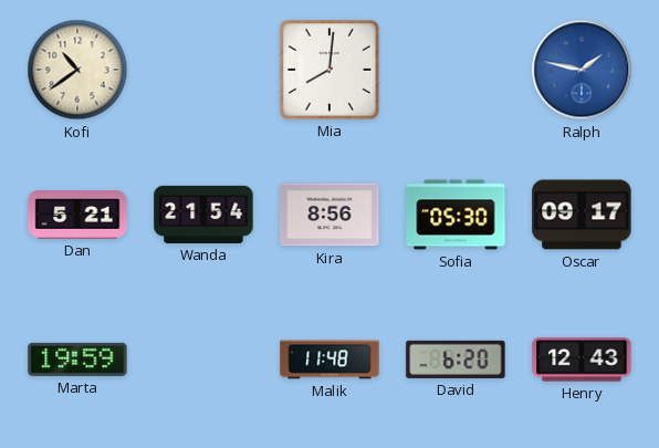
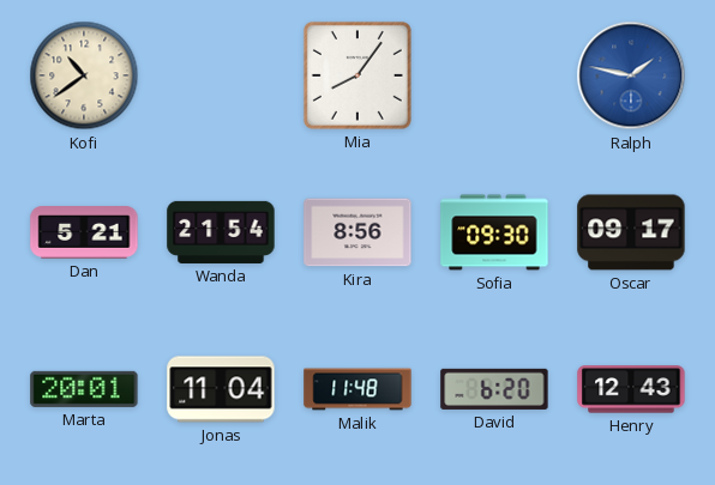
Mia: 8:01 -> 8:06
Sofia: 05:30 -> 09:30
Marta: 19:59 -> 20:01
Jonas: none -> 11:04
